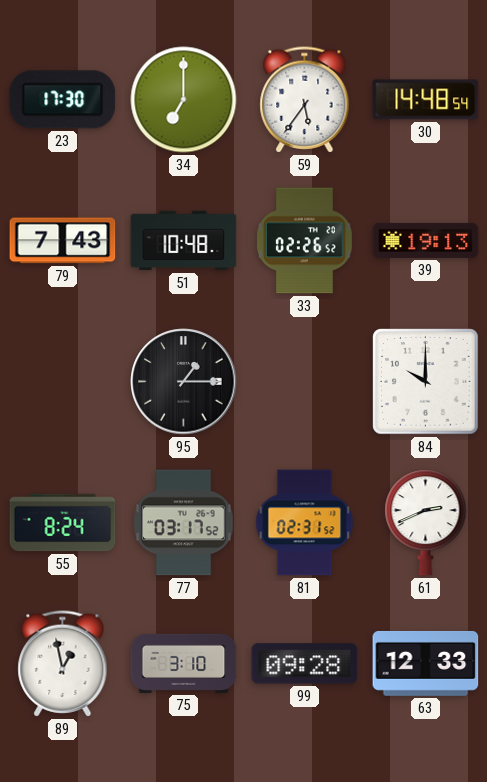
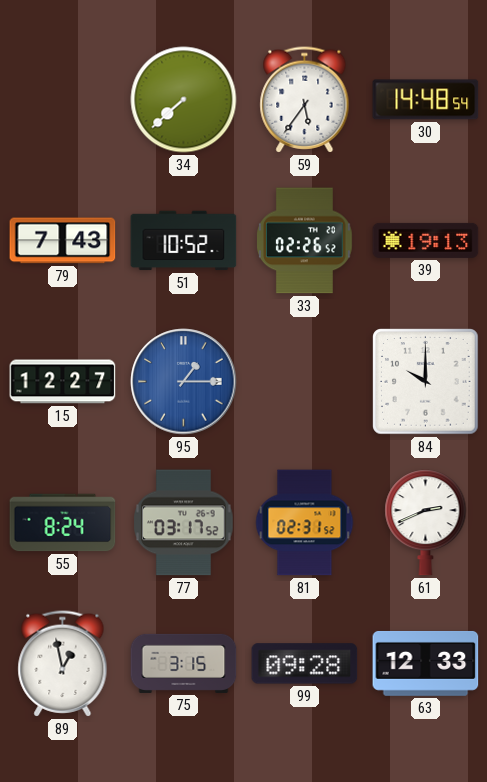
23: 17:30 -> none
34: 7:00 -> 7:38
51: 10:48 -> 10:52
15: none -> 12:27
95 dial: black -> blue
75: 3:10 -> 3:15
